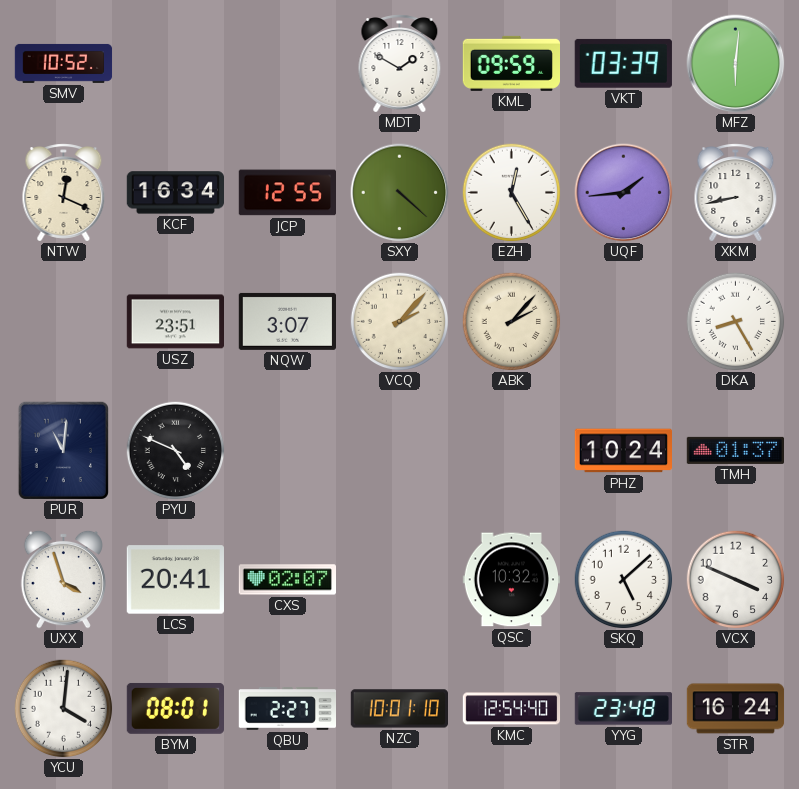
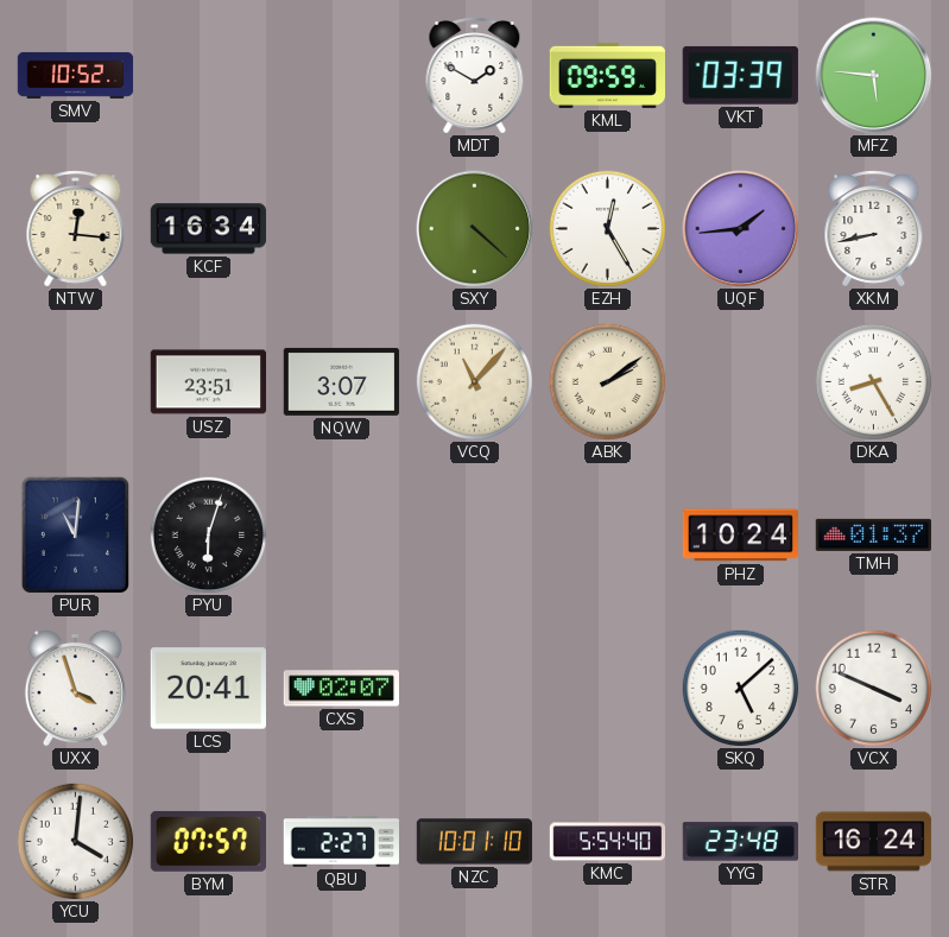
MFZ: 6:01 -> 5:46
NTW: 12:19 -> 12:16
JCP: 12:55 -> none
VCQ: 2:07 -> 11:07
ABK: 2:07 -> 2:09
PYU: 4:49 -> 6:03
QSC: 10:32 -> none
BYM: 08:01 -> 07:57
KMC: 12:54 -> 5:54
